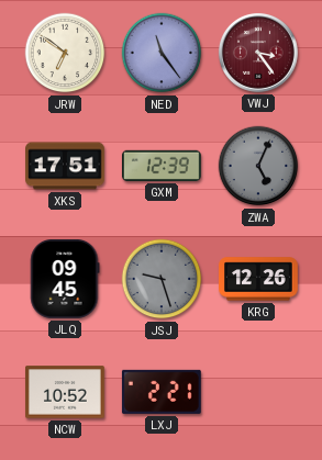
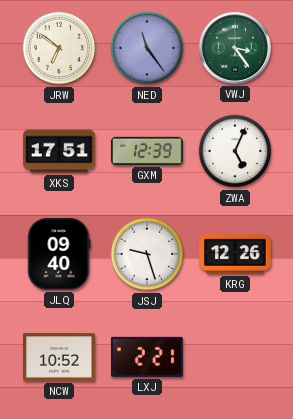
VWJ dial: burgundy -> green
ZWA dial: grey -> white
JLQ: 09:45 -> 09:40
JSJ dial: grey -> white
